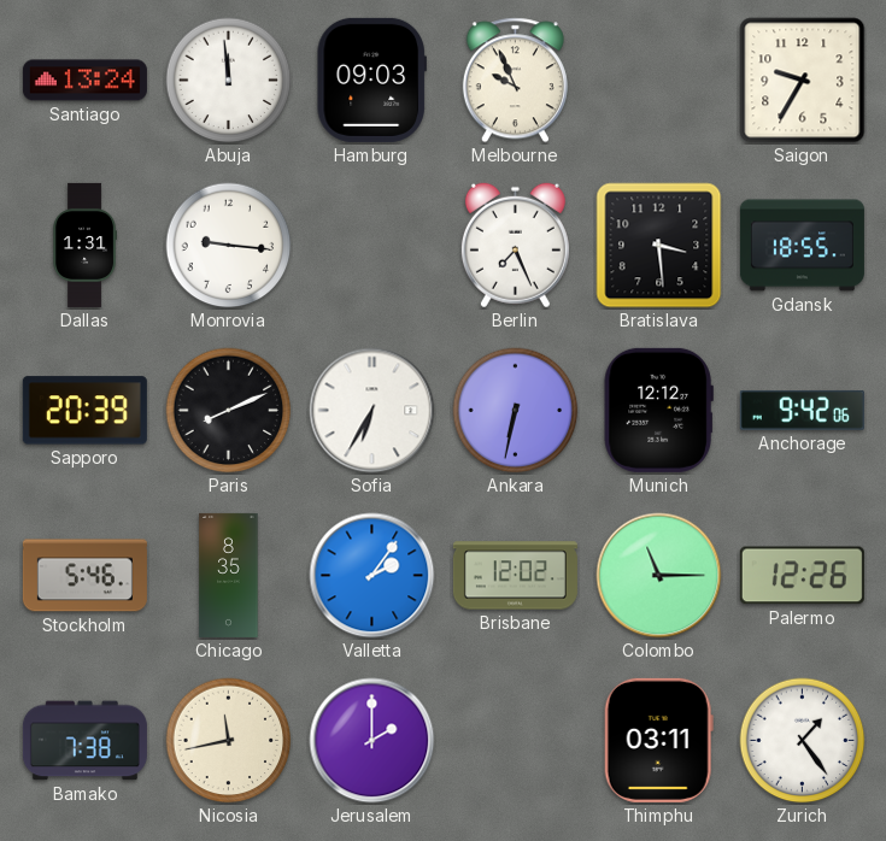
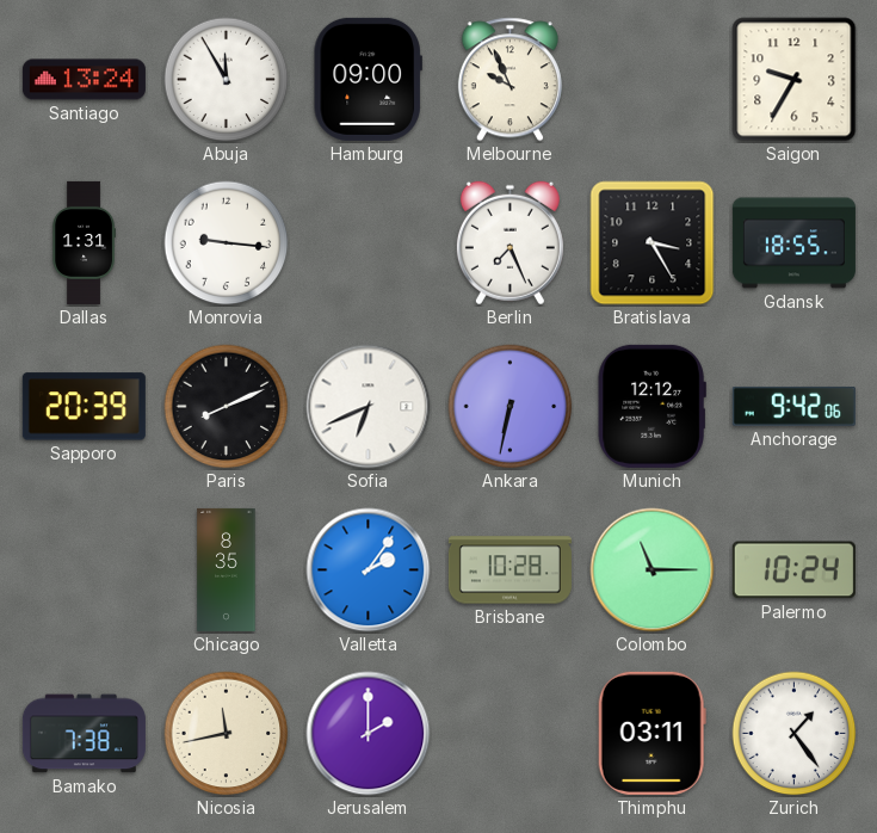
Abuja: 11:59 -> 11:55
Hamburg: 09:03 -> 09:00
Bratislava: 3:29 -> 3:25
Sofia: 6:35 -> 6:41
Stockholm: 5:46 -> none
Brisbane: 12:02 -> 10:28
Palermo: 12:26 -> 10:24
